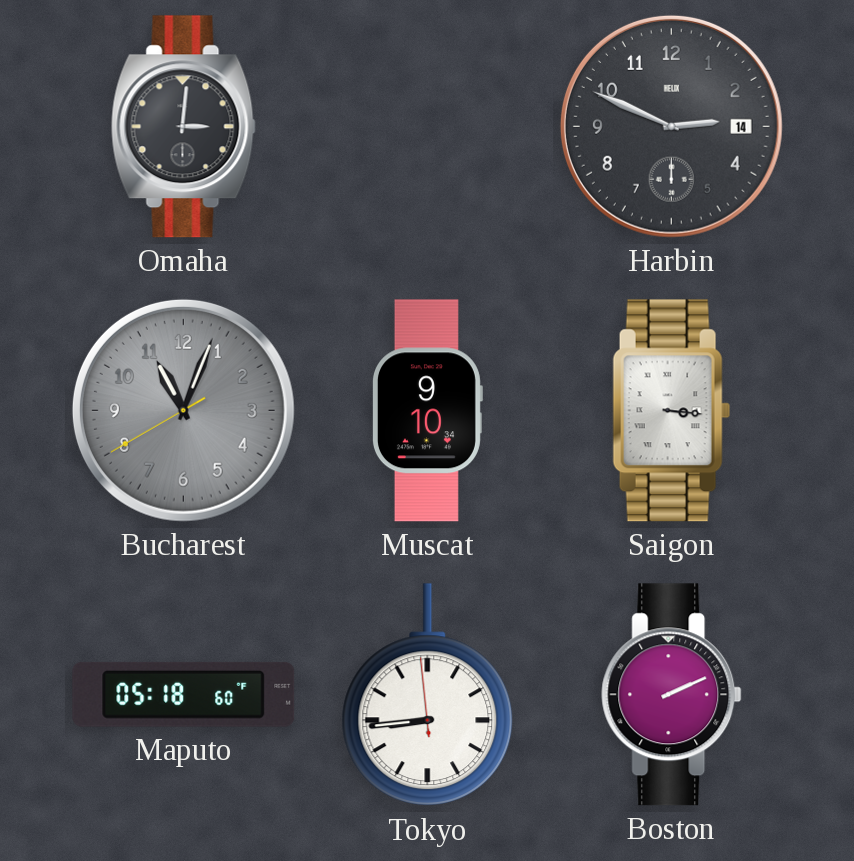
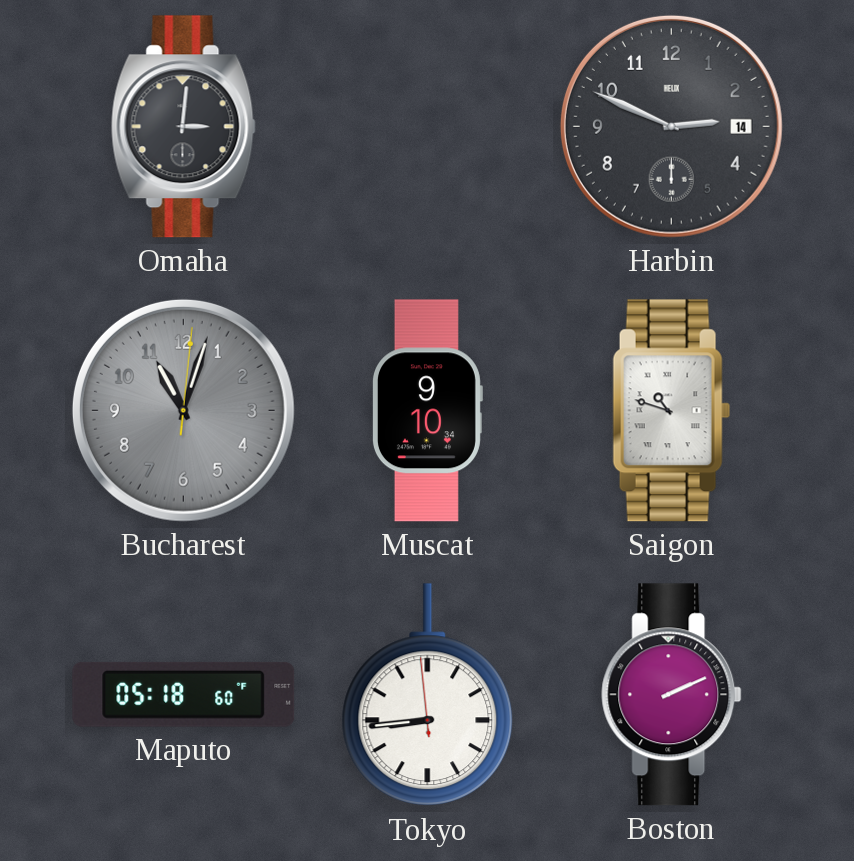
Bucharest: 11:03:40 -> 11:03:01
Saigon: 3:16 -> 10:48
